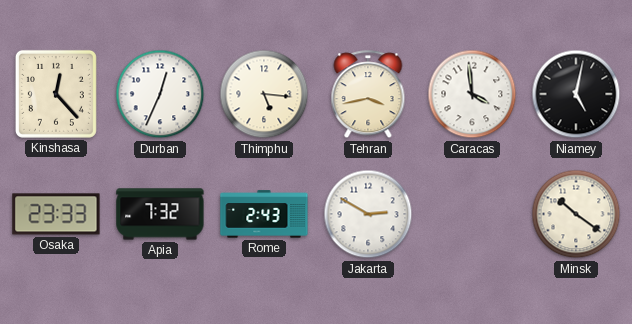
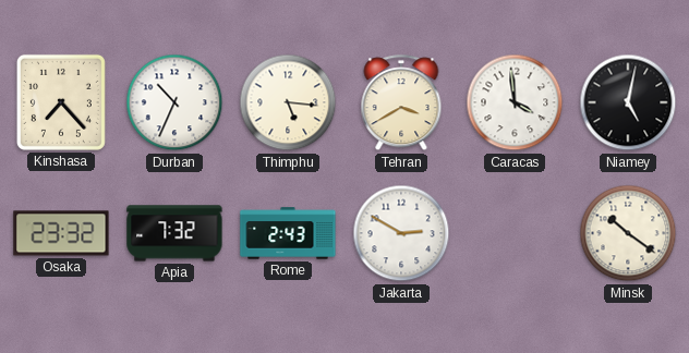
Kinshasa: 12:23 -> 7:23
Durban: 12:34 -> 10:34
Tehran: 3:43 -> 3:40
Osaka: 23:33 -> 23:32
